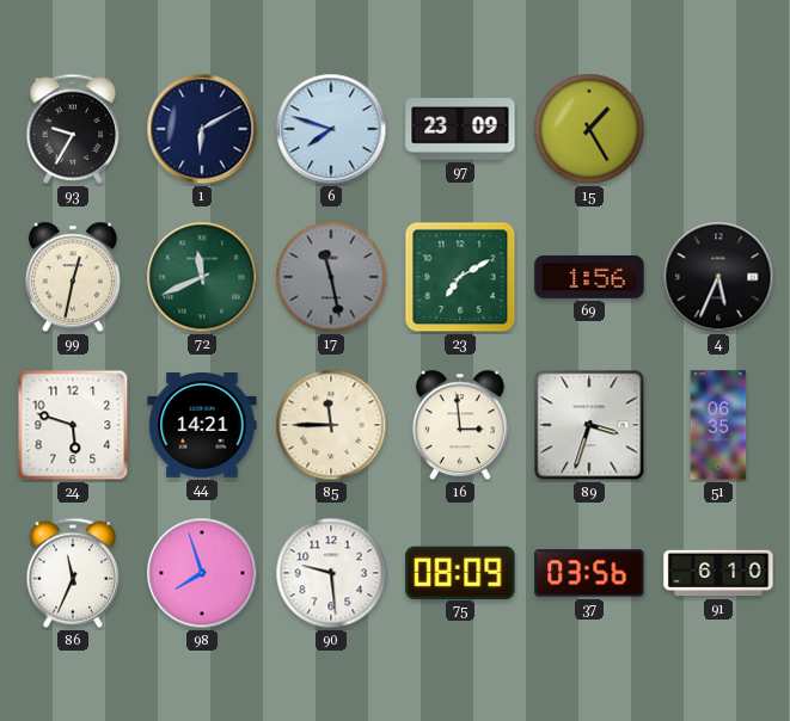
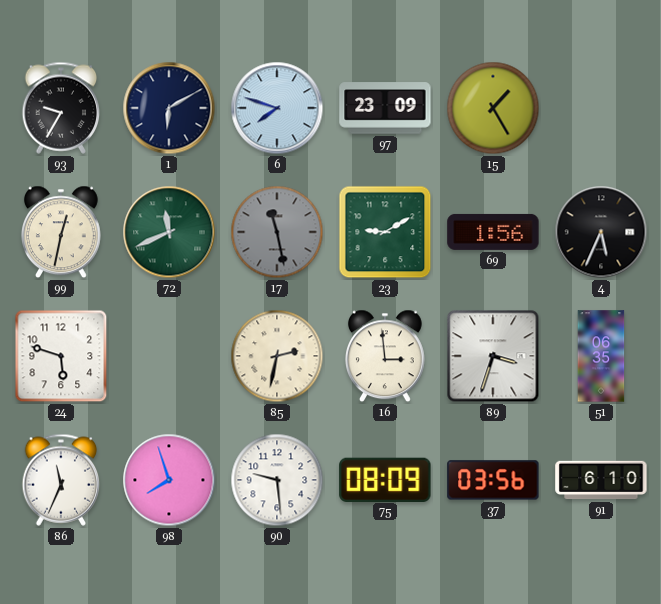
23: 7:10 -> 9:10
44: 14:21 -> none
85: 11:45 -> 2:32
